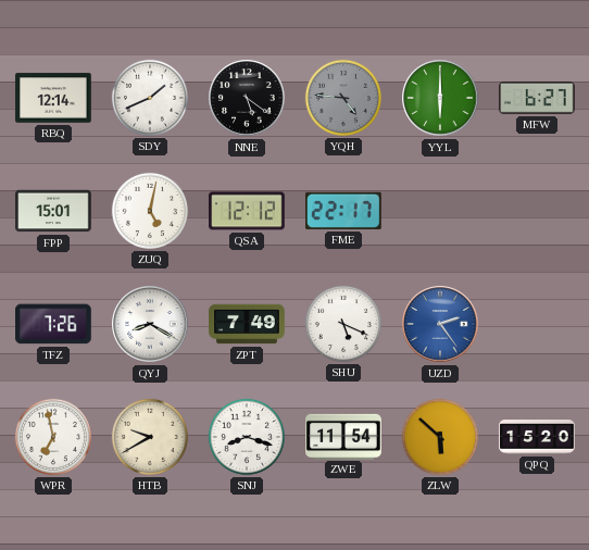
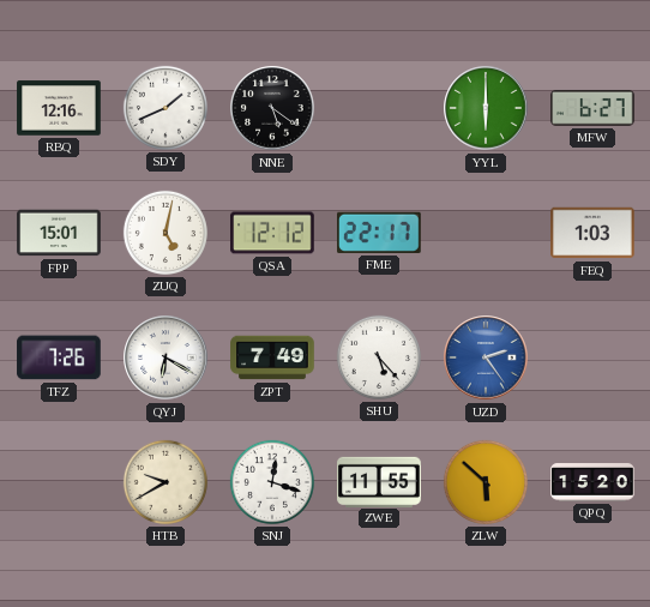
RBQ: 12:14 -> 12:16
YQH: 4:46 -> none
FEQ: none -> 1:03
QYJ: 8:20 -> 6:20
SHU: 5:19 -> 5:23
WPR: 6:58 -> none
SNJ: 8:18 -> 12:18
ZWE: 11:54 -> 11:55
